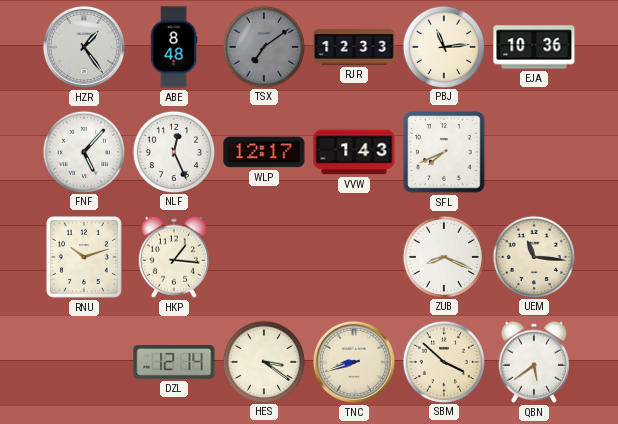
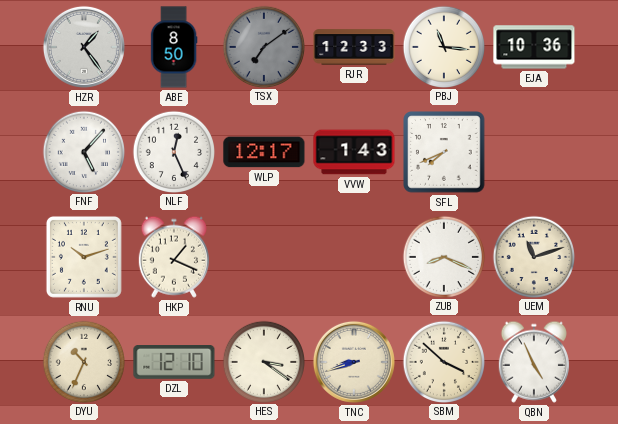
ABE: 8:48 -> 8:50
PBJ: 11:14 -> 11:16
HKP: 1:16 -> 1:19
UEM: 11:16 -> 11:12
DYU: none -> 10:34
DZL: 12:14 -> 12:10
QBN: 5:39 -> 4:56
